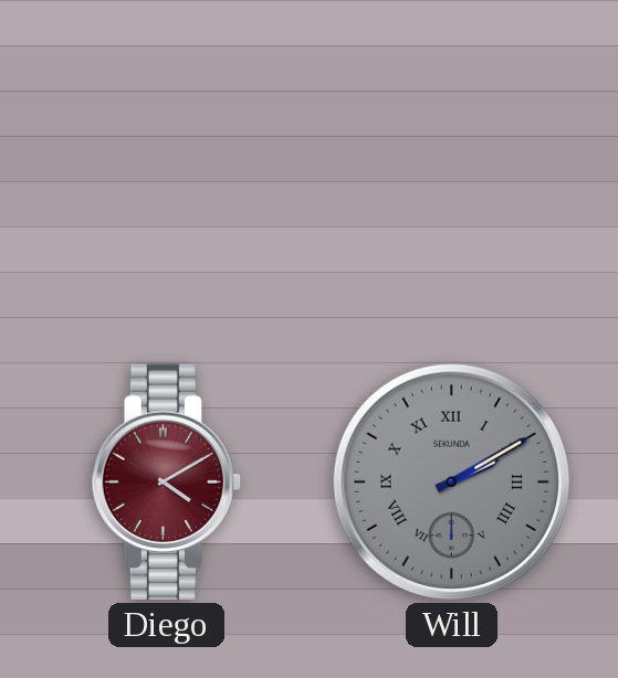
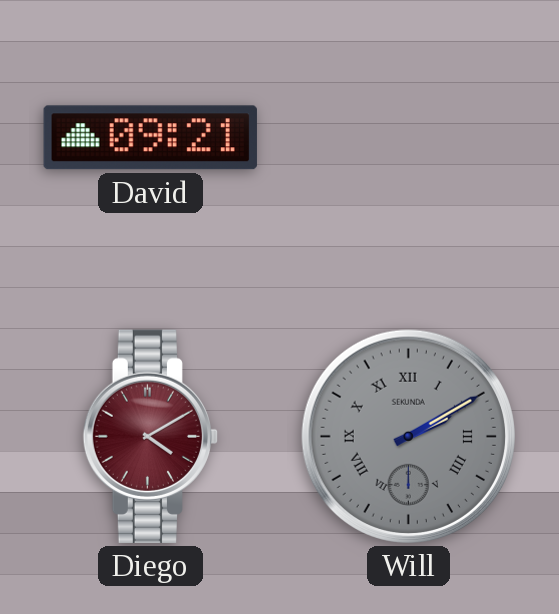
David: none -> 09:21
